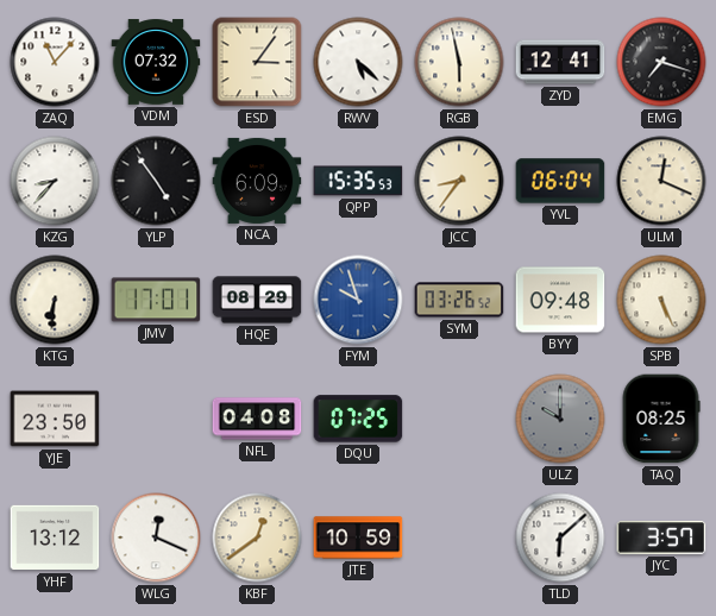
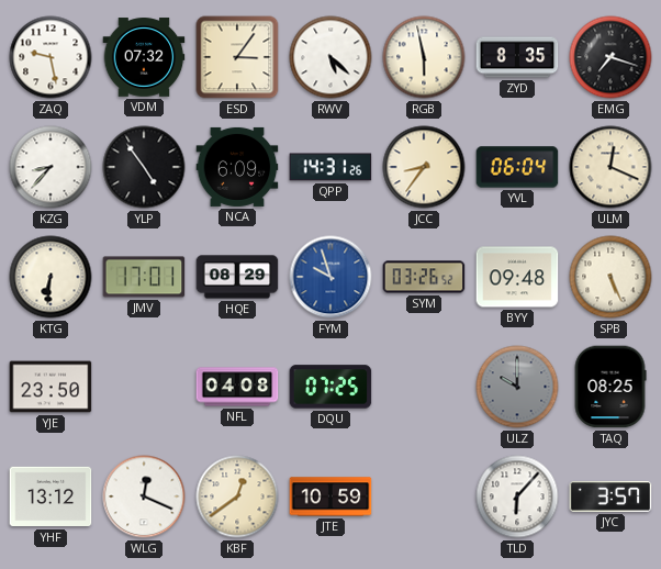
ZAQ: 11:07 -> 9:28
ZYD: 12:41 -> 8:35
QPP: 15:35 -> 14:31
TLD: 6:08 -> 6:07
